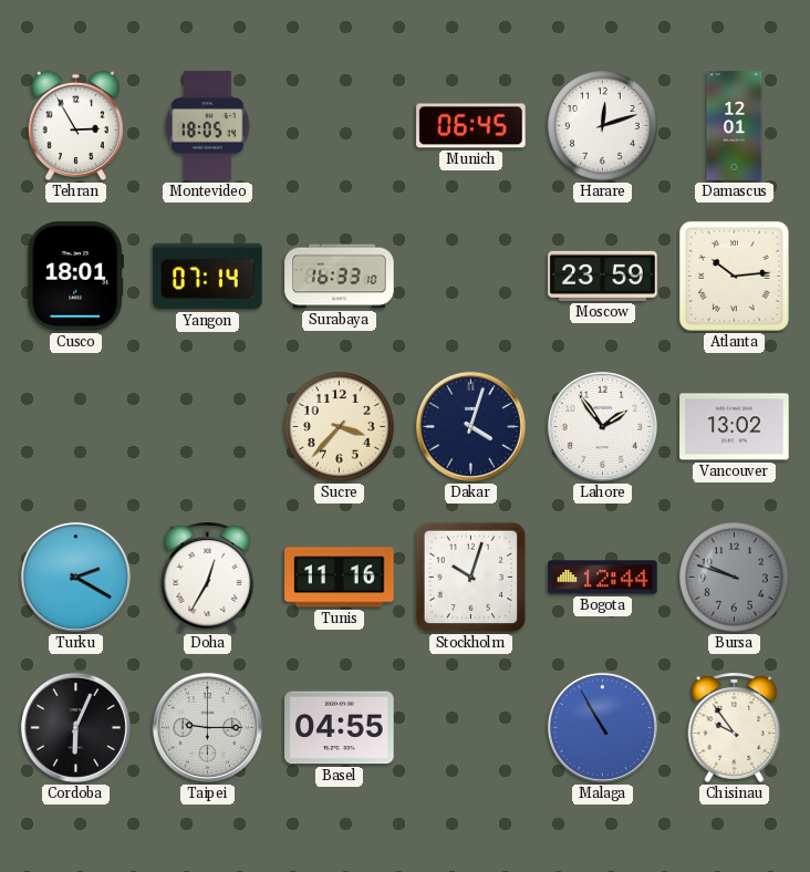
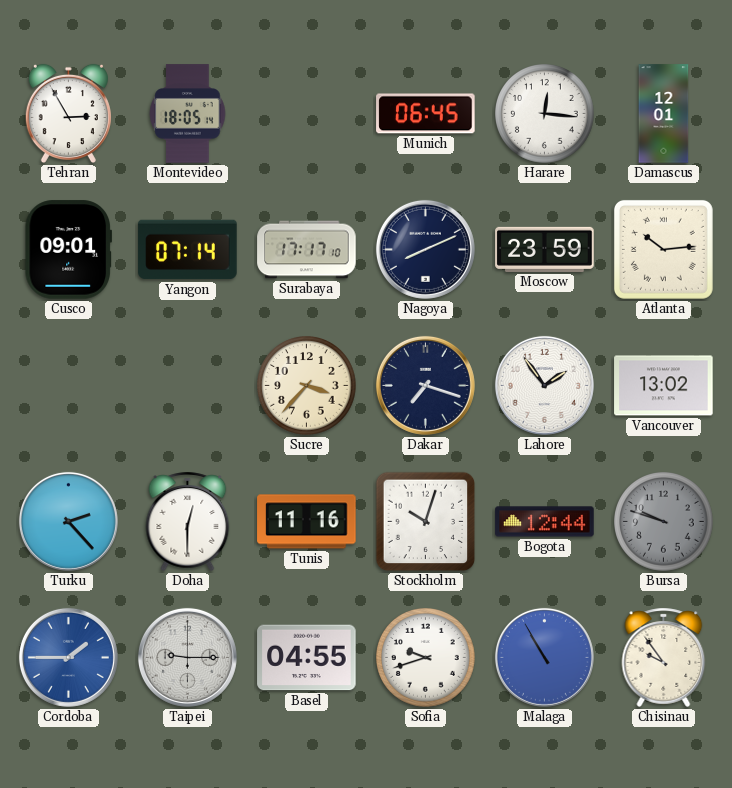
Harare: 12:12 -> 12:16
Cusco: 18:01 -> 09:01
Surabaya: 16:33 -> 17:17
Nagoya: none -> 8:11
Dakar: 4:03 -> 7:18
Turku: 2:20 -> 2:23
Doha: 12:35 -> 12:30
Cordoba: 6:04 -> 1:45
Cordoba dial: black -> blue
Sofia: none -> 9:42
